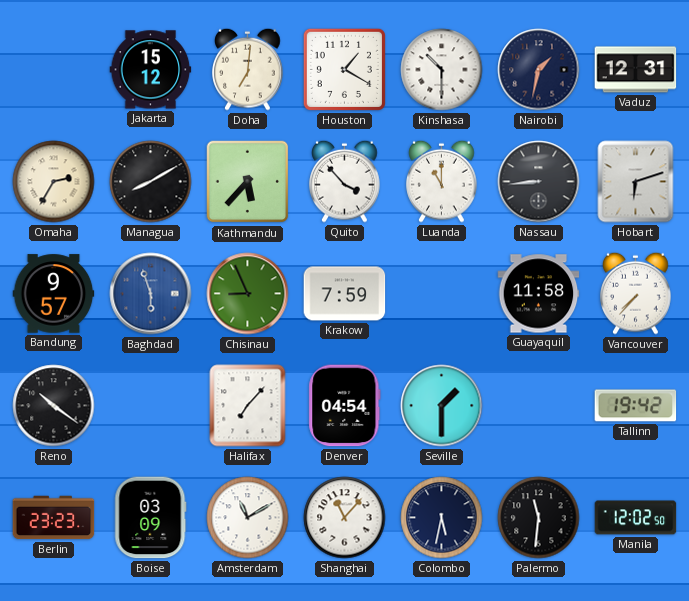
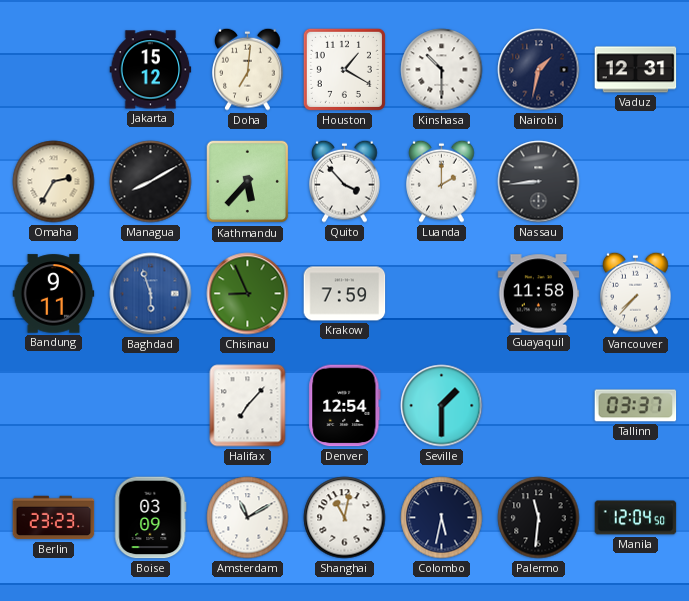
Luanda: 11:00 -> 2:00
Hobart: 6:12 -> none
Bandung: 9:57 -> 9:11
Reno: 10:21 -> none
Denver: 04:54 -> 12:54
Tallinn: 19:42 -> 03:37
Shanghai: 11:07 -> 11:02
Manila: 12:02 -> 12:04
